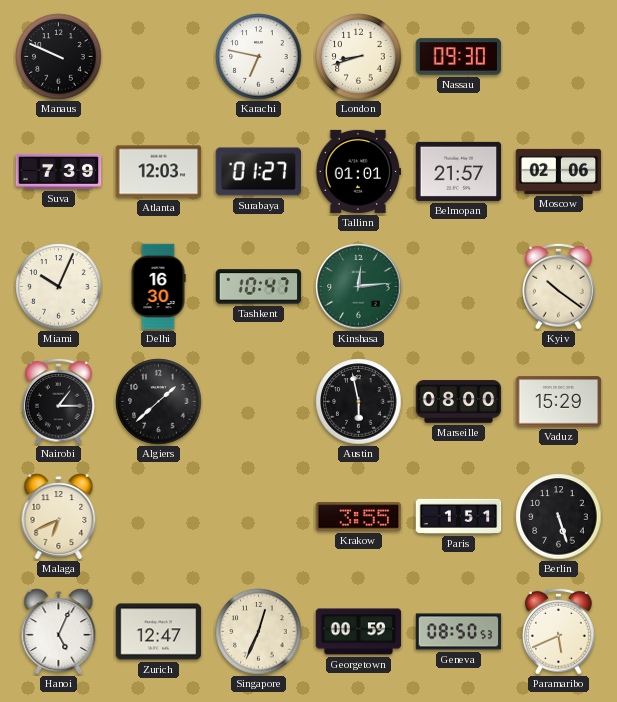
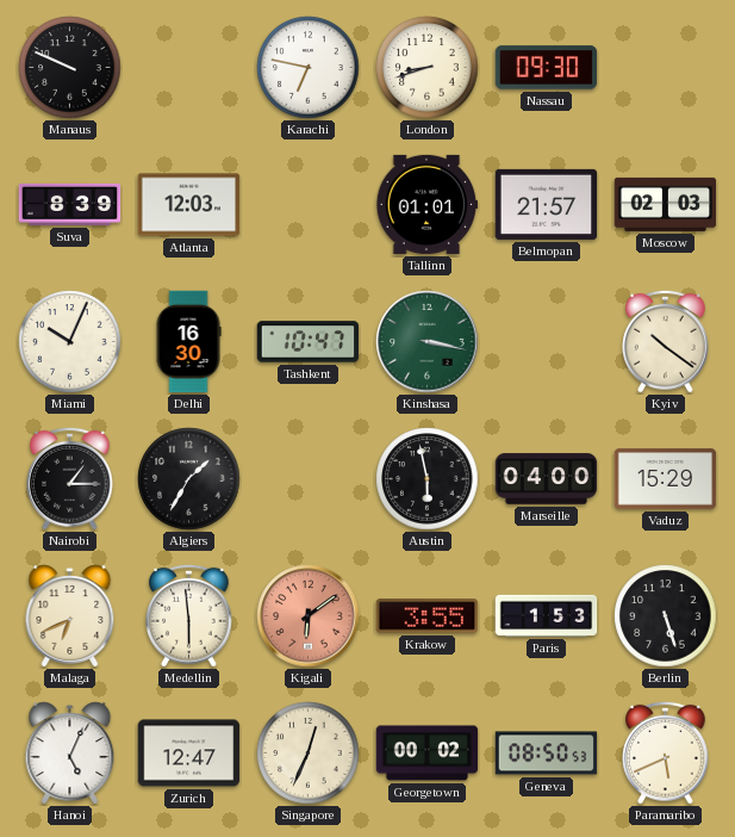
Suva: 7:39 -> 8:39
Surabaya: 01:27 -> none
Moscow: 02:06 -> 02:03
Kinshasa: 12:14 -> 3:17
Algiers: 1:38 -> 1:35
Marseille: 08:00 -> 04:00
Medellin: none -> 5:59
Kigali: none -> 6:09
Paris: 1:51 -> 1:53
Georgetown: 00:59 -> 00:02
